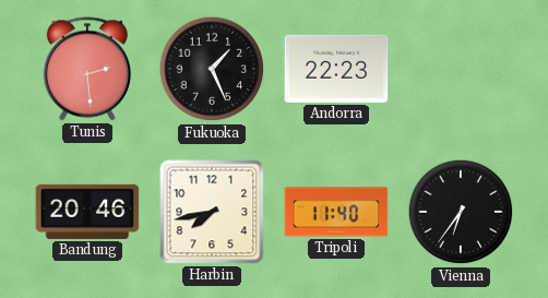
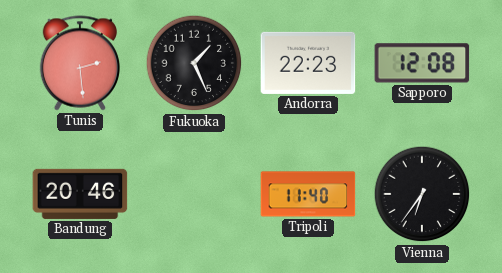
Sapporo: none -> 12:08
Harbin: 7:43 -> none
